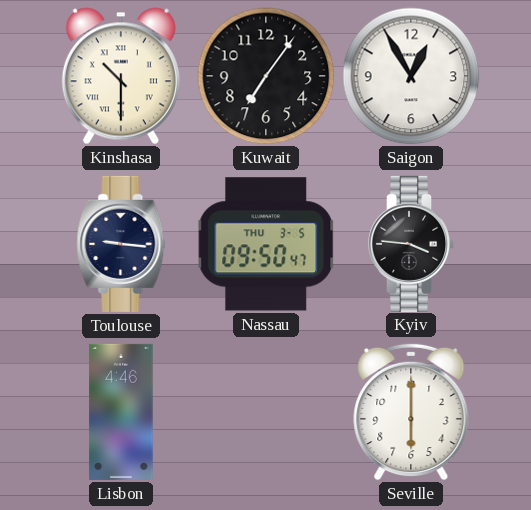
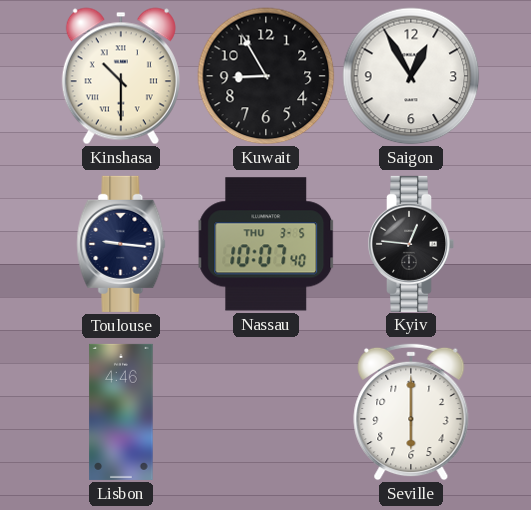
Kuwait: 7:06 -> 8:55
Nassau: 09:50 -> 10:07
Kyiv: 3:46 -> 12:46
